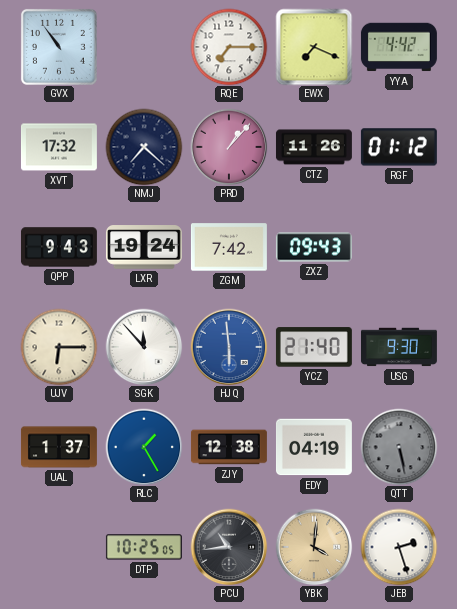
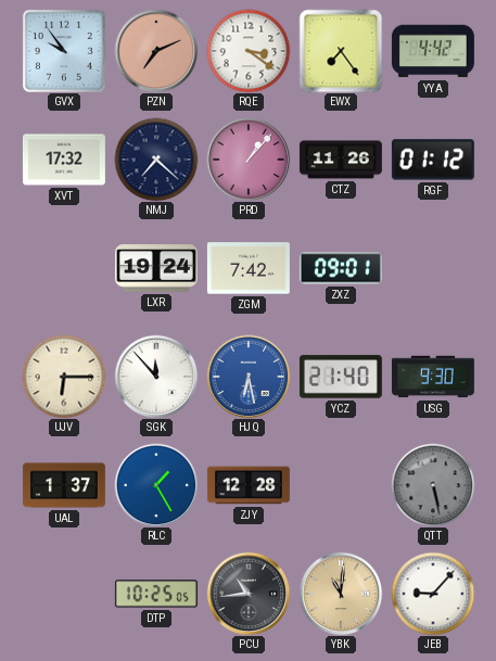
GVX: 10:54 -> 9:54
PZN: none -> 7:11
RQE: 7:15 -> 3:21
EWX: 7:19 -> 7:24
QPP: 9:43 -> none
ZXZ: 09:43 -> 09:01
HJQ: 5:59 -> 6:28
ZJY: 12:38 -> 12:28
EDY: 04:19 -> none
YBK: 4:01 -> 11:01
JEB: 2:27 -> 9:07
